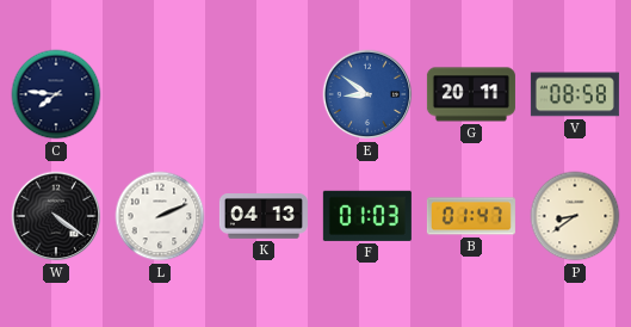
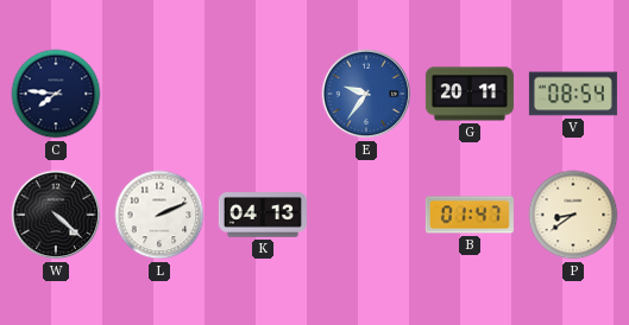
E: 8:51 -> 9:36
V: 08:58 -> 08:54
W: 4:21 -> 4:22
F: 01:03 -> none
